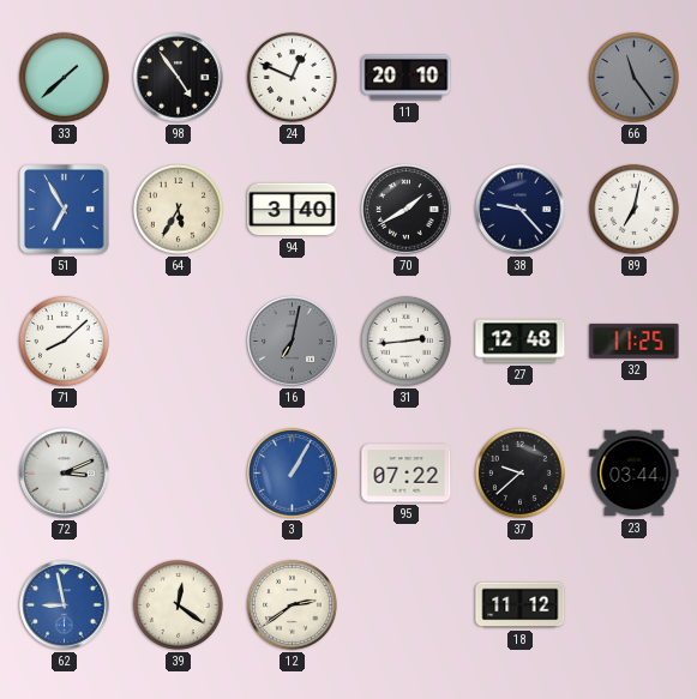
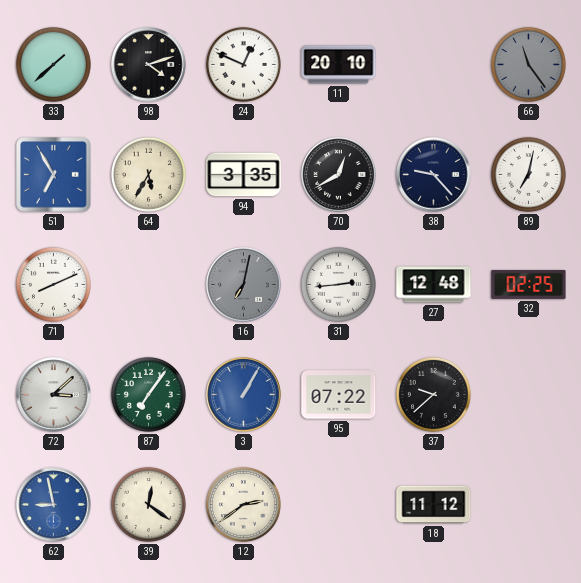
98: 4:54 -> 4:12
94: 3:40 -> 3:35
70: 1:40 -> 12:40
71: 8:08 -> 8:11
32: 11:25 -> 02:25
72: 3:11 -> 3:08
87: none -> 7:06
23: 03:44 -> none
